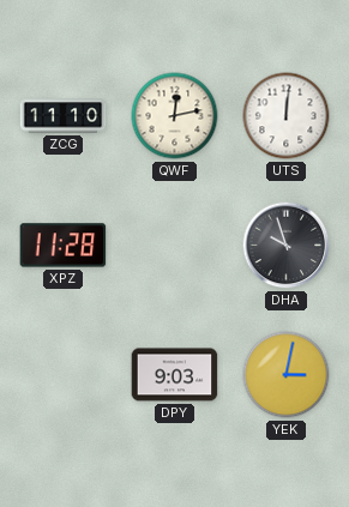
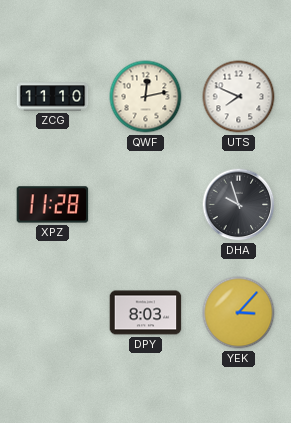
UTS: 12:01 -> 7:49
DPY: 9:03 -> 8:03
YEK: 3:02 -> 3:07
